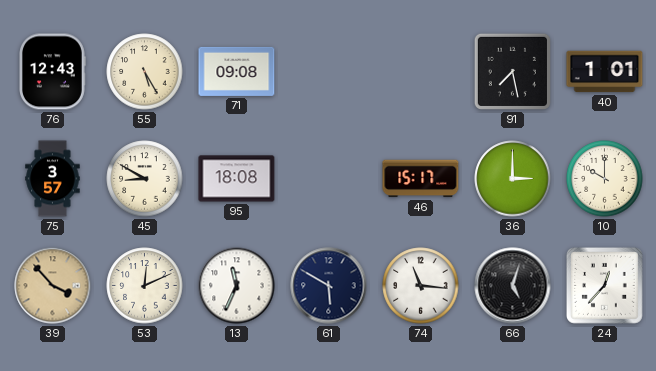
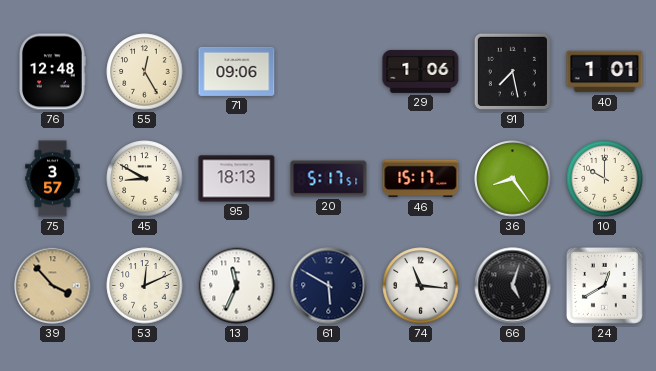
76: 12:43 -> 12:48
55: 5:25 -> 12:25
71: 09:08 -> 09:06
29: none -> 1:06
95: 18:08 -> 18:13
20: none -> 5:17
36: 3:00 -> 8:24
24: 12:37 -> 12:40
